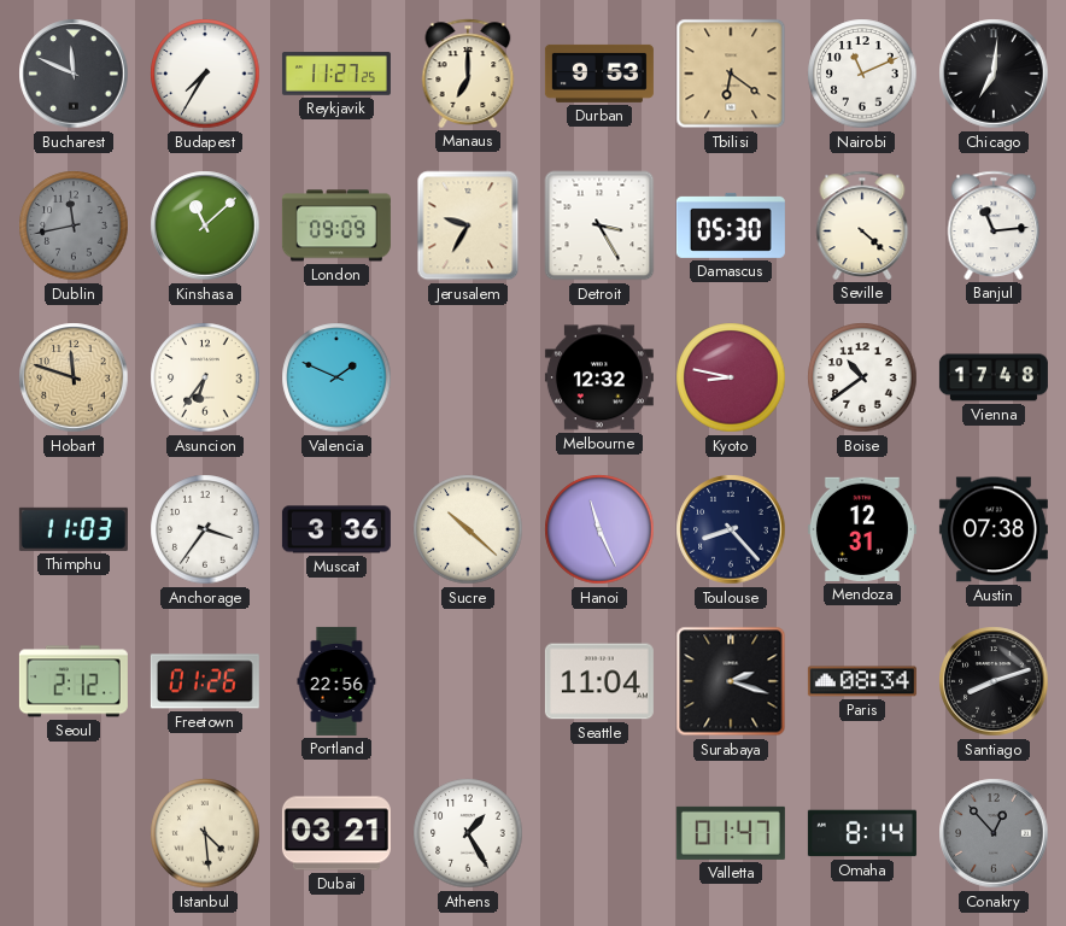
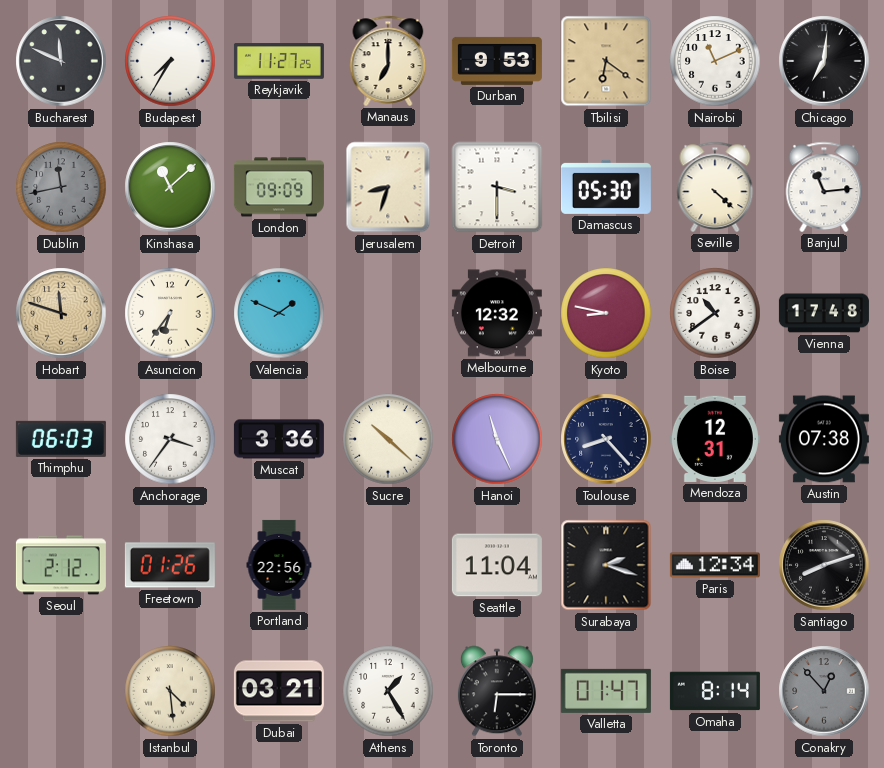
Jerusalem: 9:35 -> 8:33
Detroit: 3:25 -> 3:30
Thimphu: 11:03 -> 06:03
Paris: 08:34 -> 12:34
Toronto: none -> 6:15
